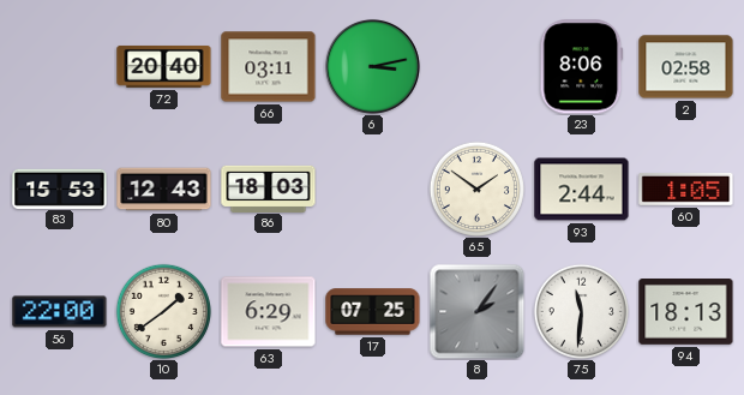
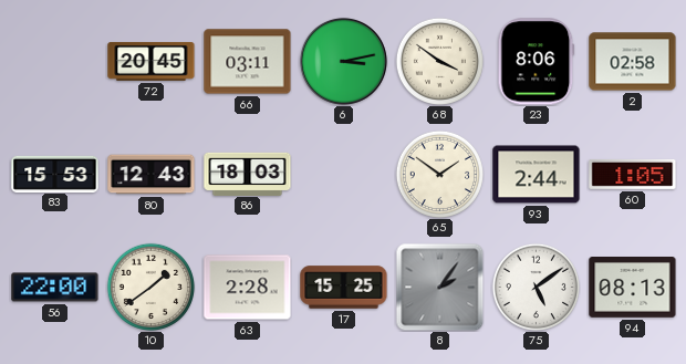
72: 20:40 -> 20:45
68: none -> 3:51
63: 6:29 -> 2:28
17: 07:25 -> 15:25
75: 11:31 -> 5:09
94: 18:13 -> 08:13
